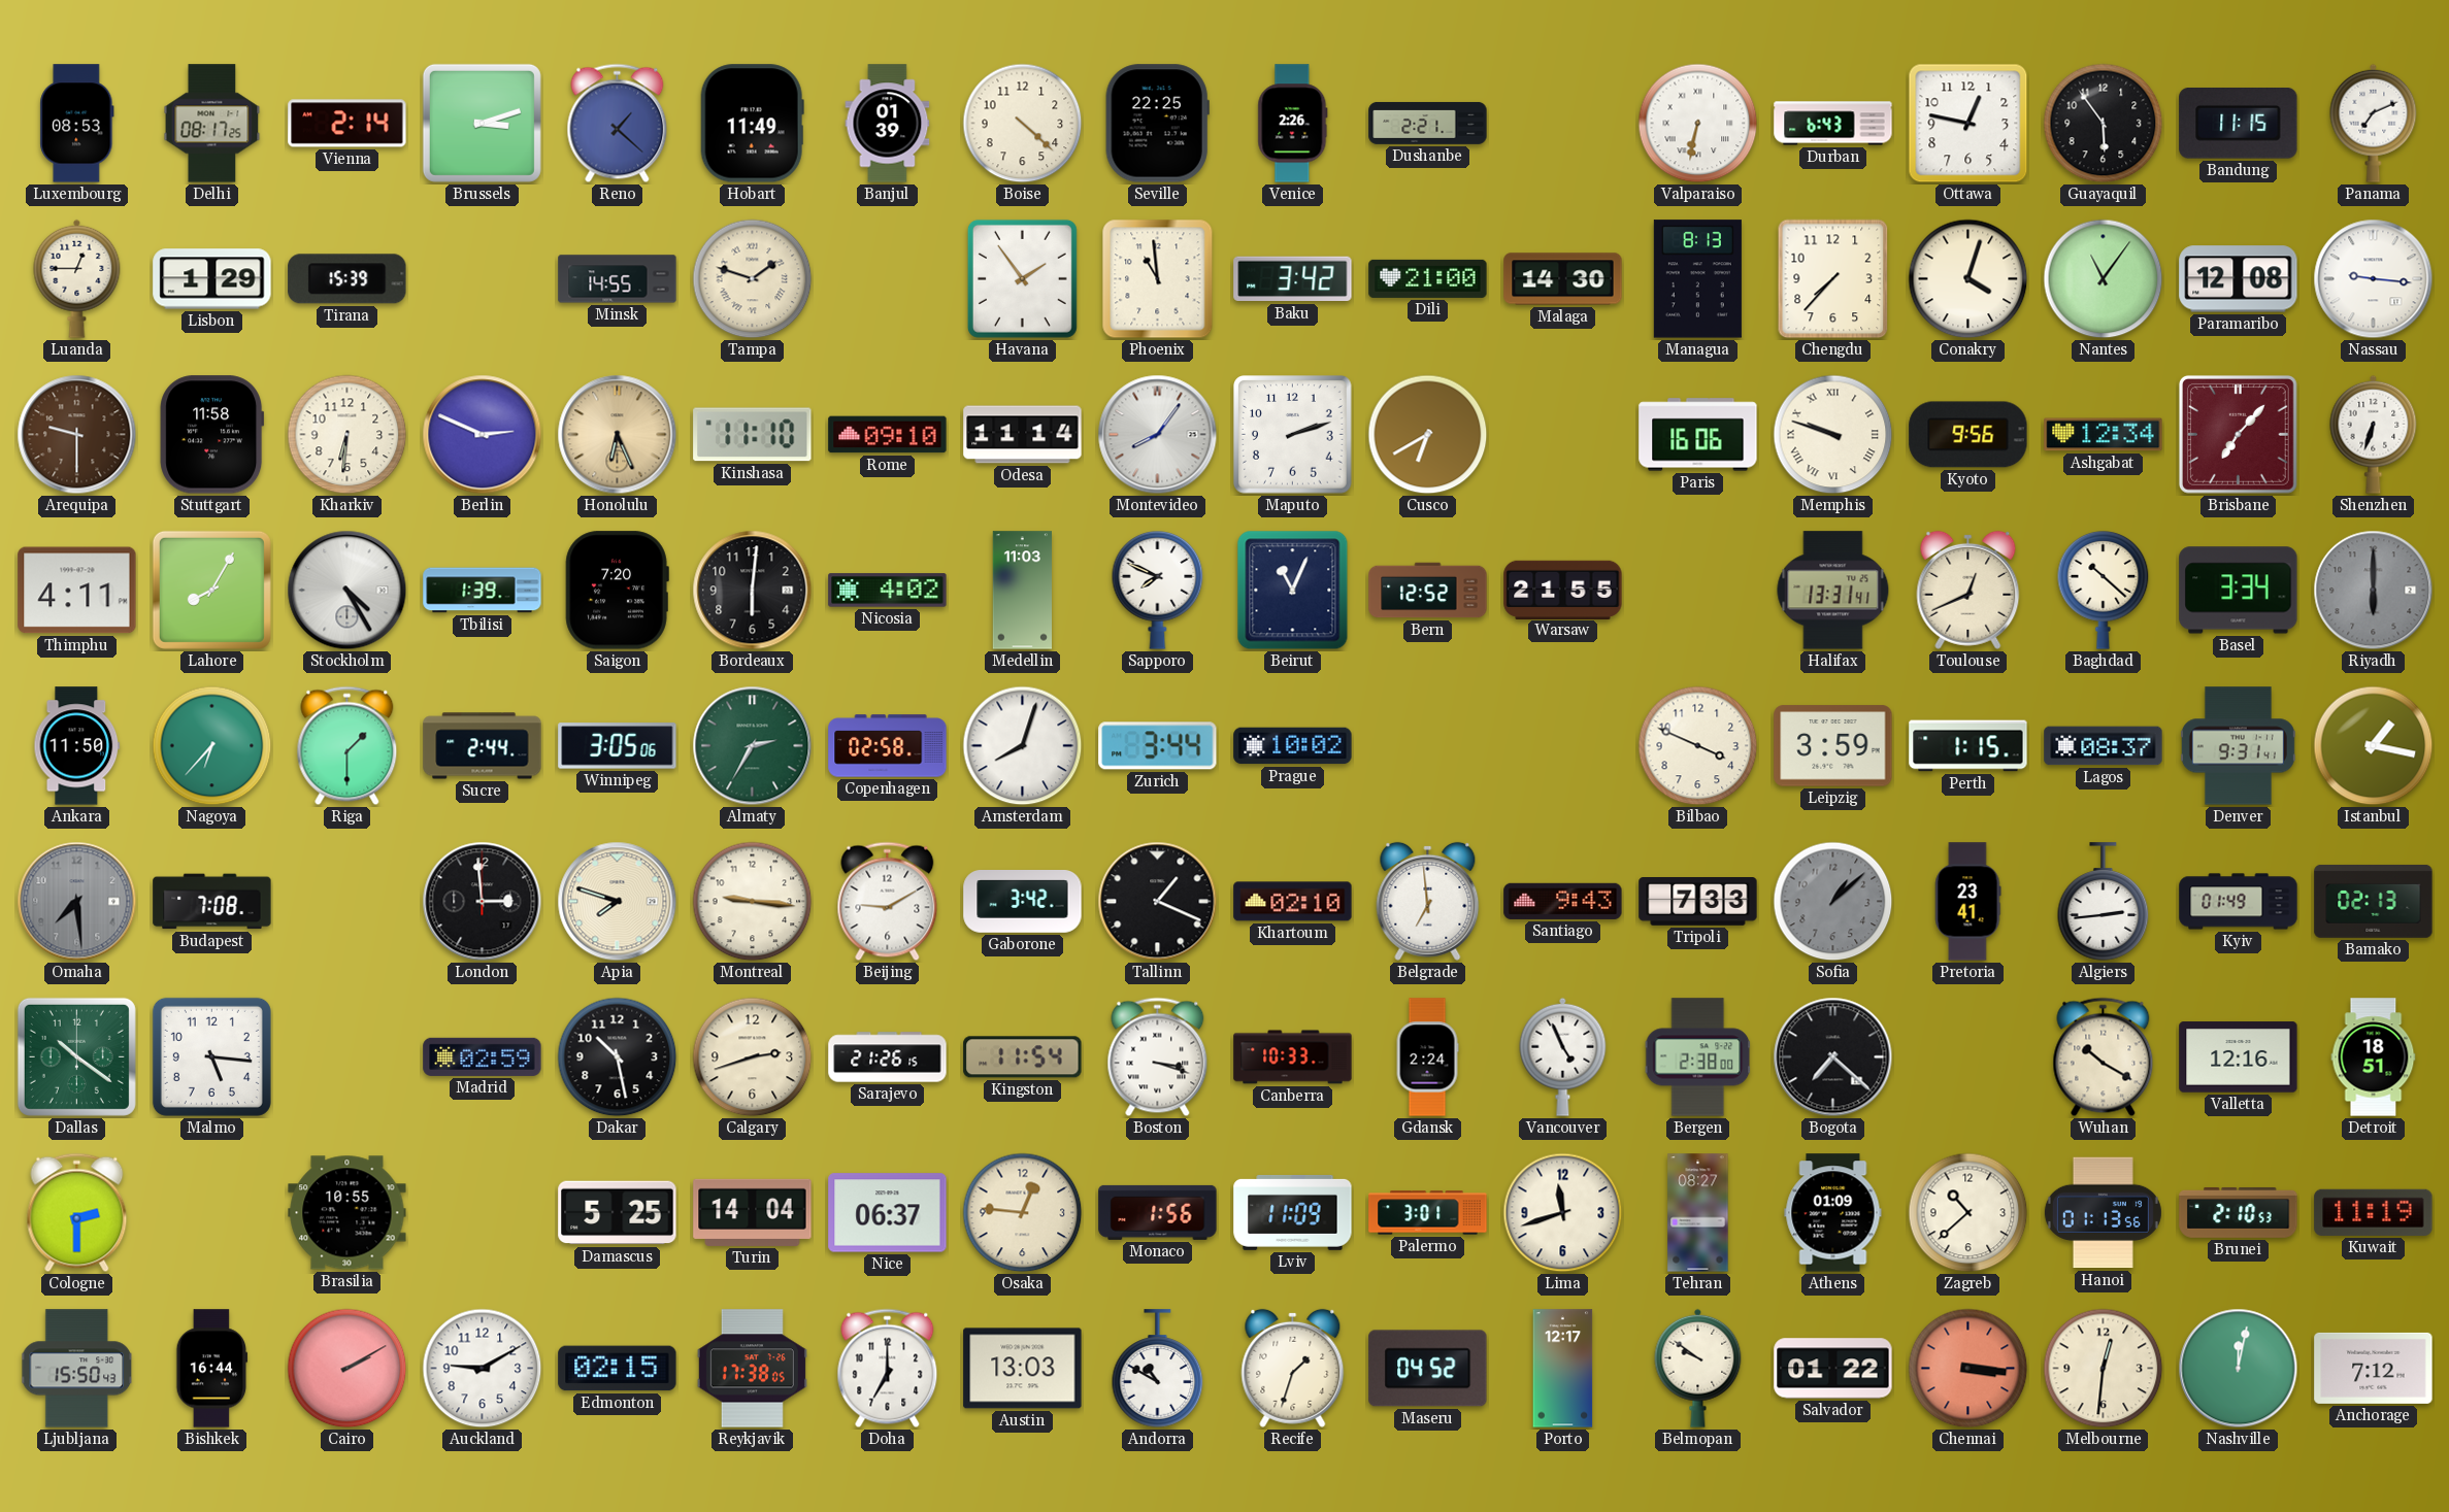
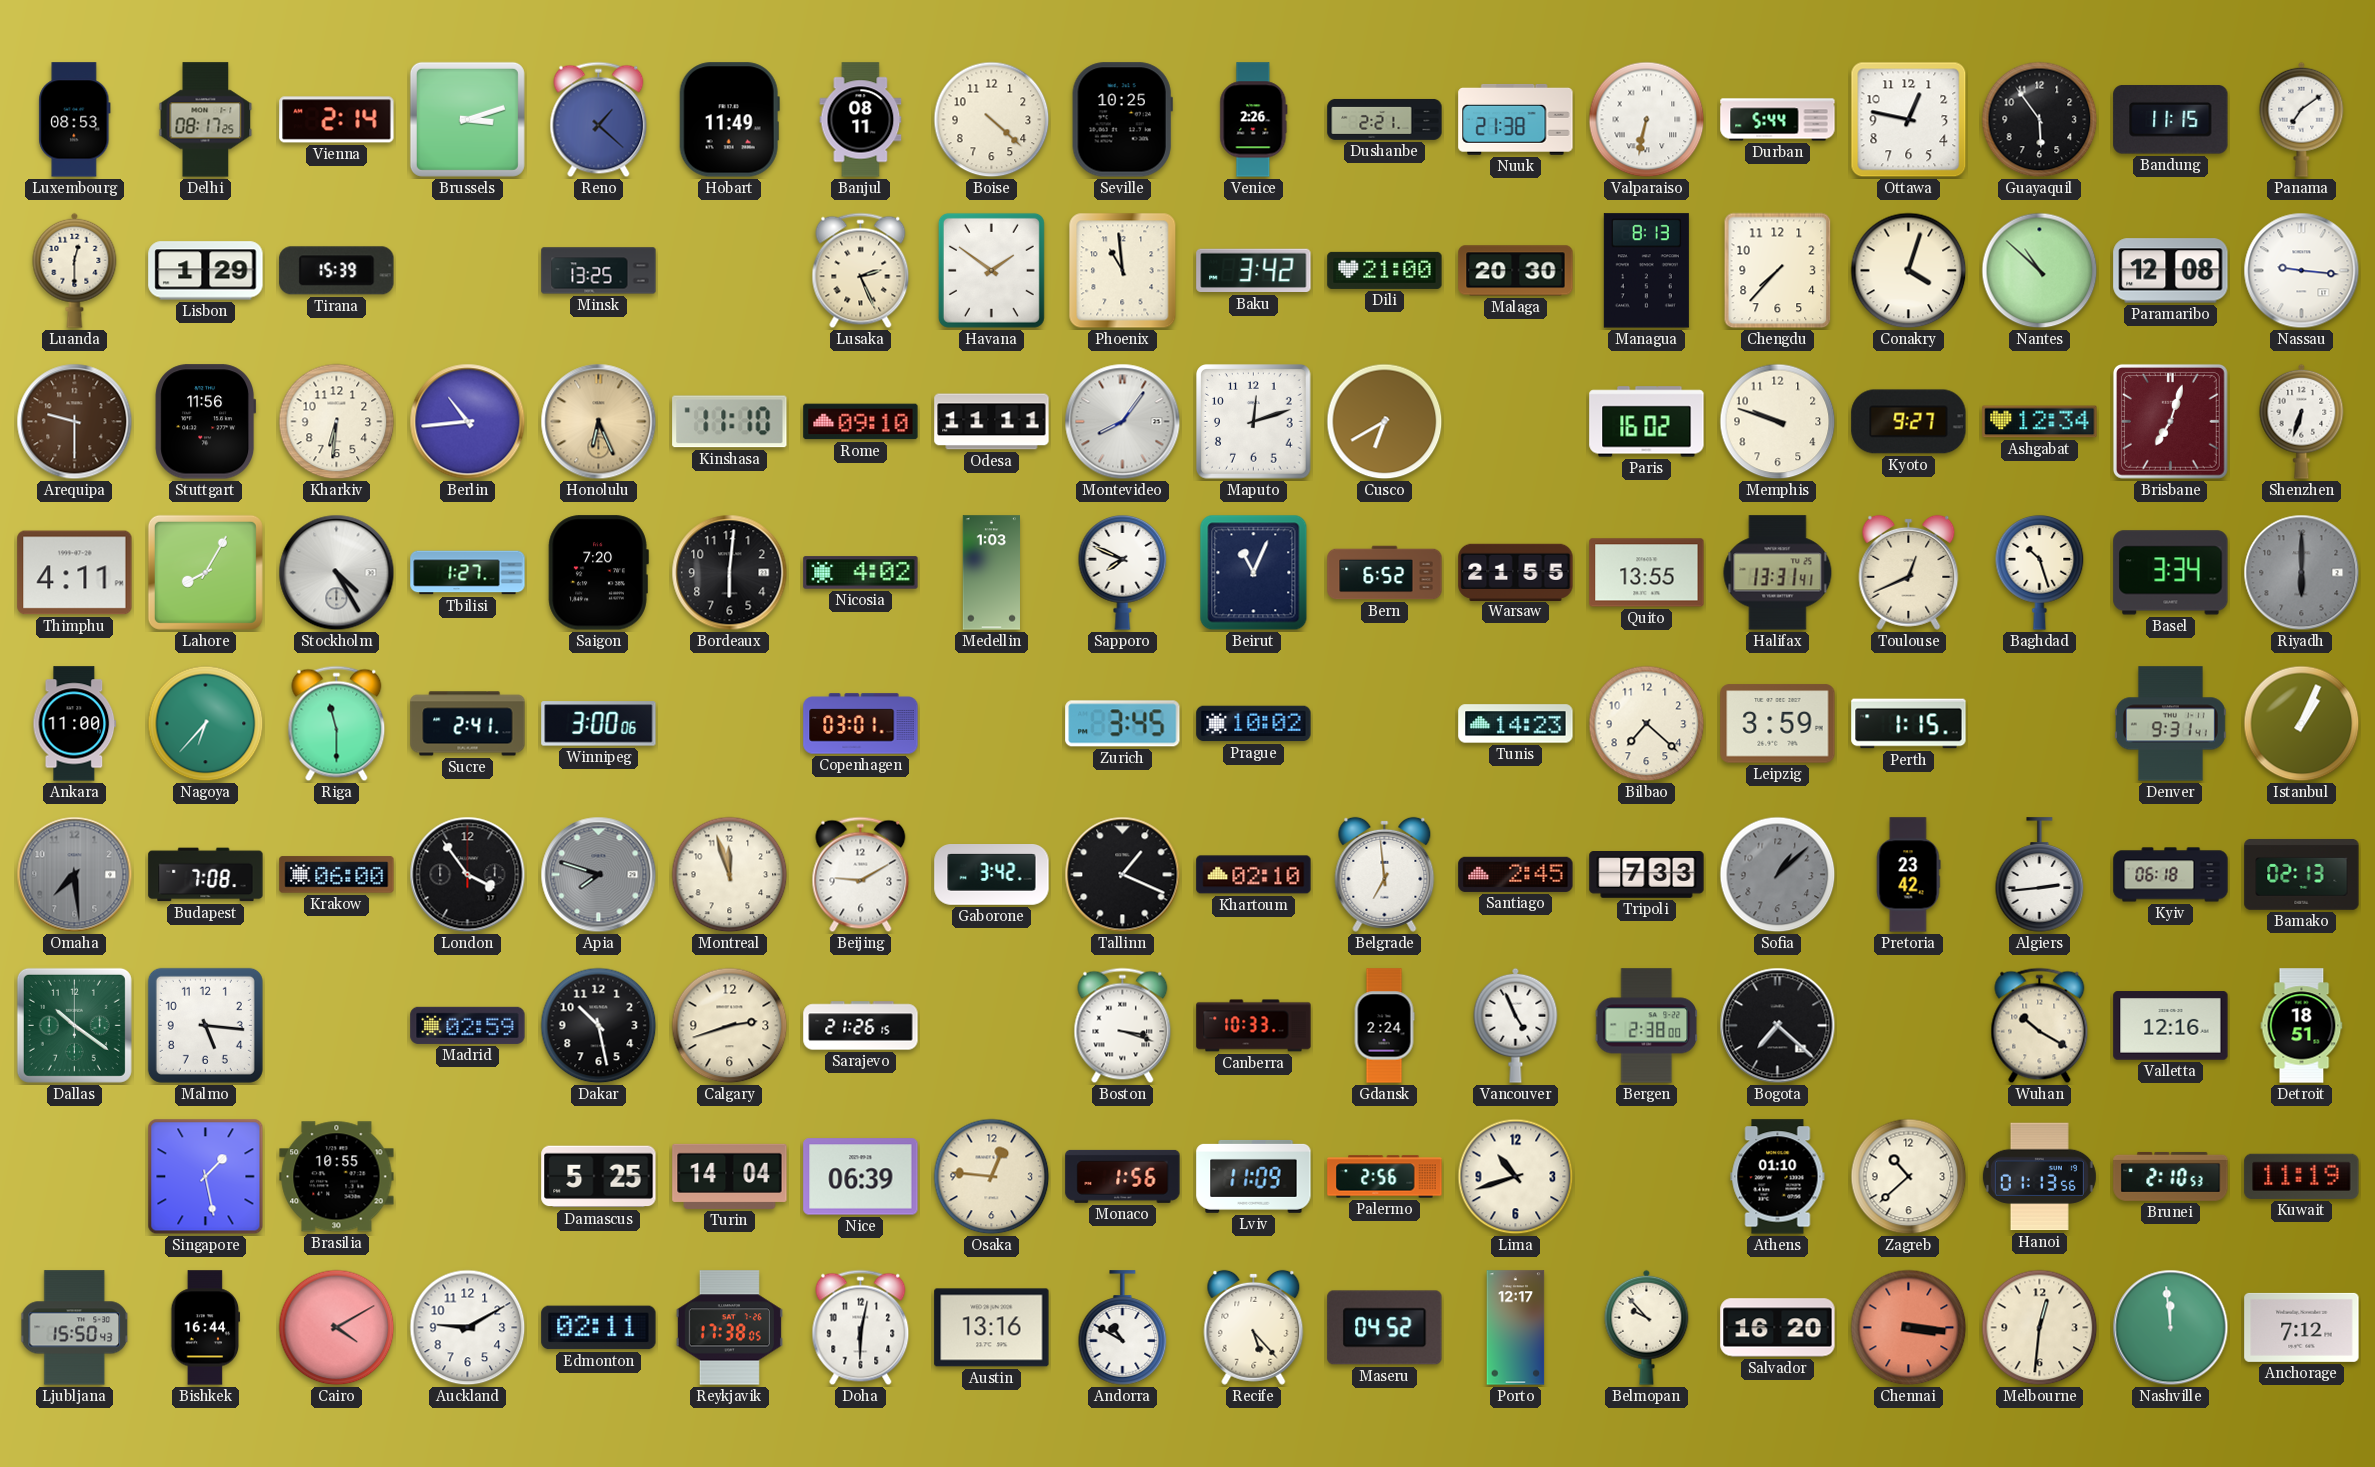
Banjul: 01:39 -> 08:11
Seville: 22:25 -> 10:25
Nuuk: none -> 21:38
Durban: 6:43 -> 5:44
Panama: 7:11 -> 7:09
Luanda: 12:45 -> 12:30
Minsk: 14:55 -> 13:25
Tampa: 1:48 -> none
Lusaka: none -> 2:26
Havana: 1:54 -> 1:51
Malaga: 14:30 -> 20:30
Nantes: 11:06 -> 10:52
Stuttgart: 11:58 -> 11:56
Berlin: 2:49 -> 10:44
Odesa: 11:14 -> 11:11
Maputo: 2:12 -> 12:12
Paris: 16:06 -> 16:02
Memphis numerals: Roman -> Arabic
Kyoto: 9:56 -> 9:27
Brisbane: 7:07 -> 7:03
Tbilisi: 1:39 -> 1:27
Medellin: 11:03 -> 1:03
Bern: 12:52 -> 6:52
Quito: none -> 13:55
Baghdad: 10:22 -> 10:27
Ankara: 11:50 -> 11:00
Riga: 1:30 -> 11:30
Sucre: 2:44 -> 2:41
Winnipeg: 3:05 -> 3:00
Almaty: 2:35 -> none
Copenhagen: 02:58 -> 03:01
Amsterdam: 8:03 -> none
Zurich: 3:44 -> 3:45
Tunis: none -> 14:23
Bilbao: 3:49 -> 7:22
Lagos: 08:37 -> none
Istanbul: 1:17 -> 1:04
Krakow: none -> 06:00
London: 2:59 -> 3:54
Apia dial: cream -> grey
Montreal: 9:16 -> 11:57
Santiago: 9:43 -> 2:45
Pretoria: 23:41 -> 23:42
Kyiv: 01:49 -> 06:18
Kingston: 11:54 -> none
Cologne: 2:30 -> none
Singapore: none -> 1:28
Nice: 06:37 -> 06:39
Palermo: 3:01 -> 2:56
Lima: 11:42 -> 10:42
Tehran: 08:27 -> none
Athens: 01:09 -> 01:10
Cairo: 2:10 -> 4:10
Edmonton: 02:15 -> 02:11
Doha: 7:00 -> 6:02
Austin: 13:03 -> 13:16
Recife: 1:33 -> 5:23
Belmopan: 9:51 -> 9:53
Salvador: 01:22 -> 16:20
Nashville: 12:02 -> 11:59
